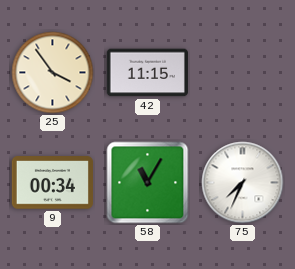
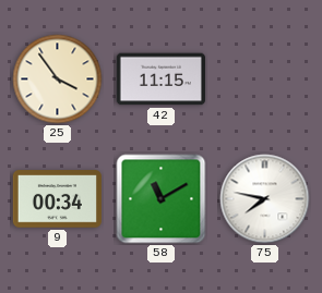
58: 11:05 -> 11:10
75: 7:34 -> 7:47
